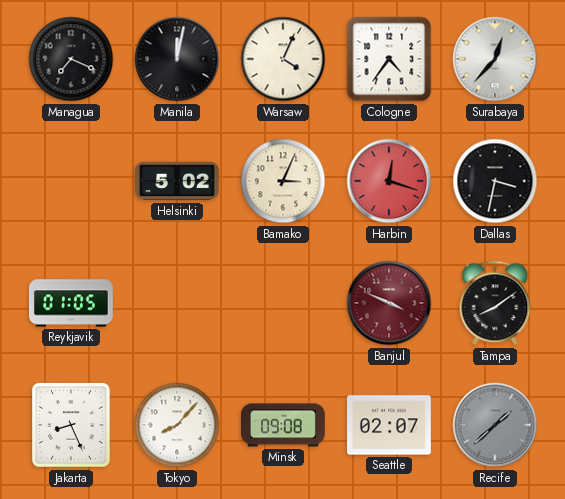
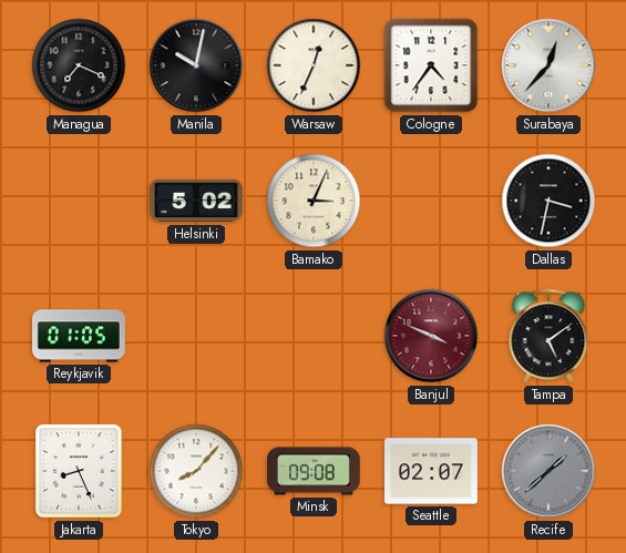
Manila: 12:02 -> 10:02
Warsaw: 4:04 -> 12:34
Harbin: 12:18 -> none
Tampa: 8:09 -> 5:09
